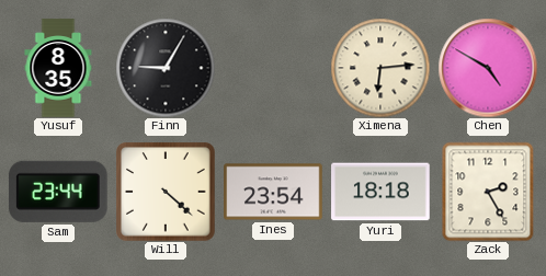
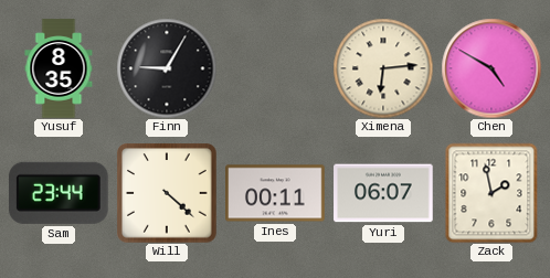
Ines: 23:54 -> 00:11
Yuri: 18:18 -> 06:07
Zack: 2:25 -> 1:58
